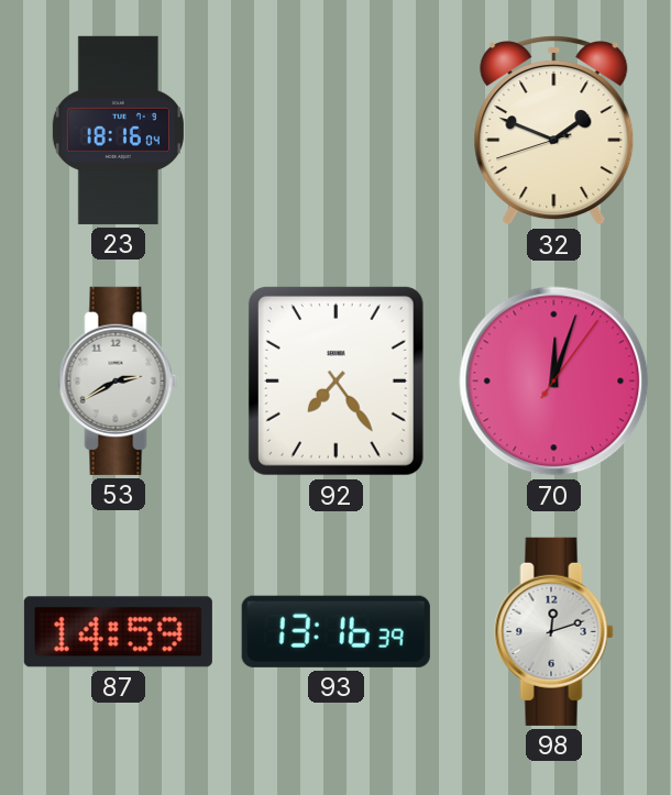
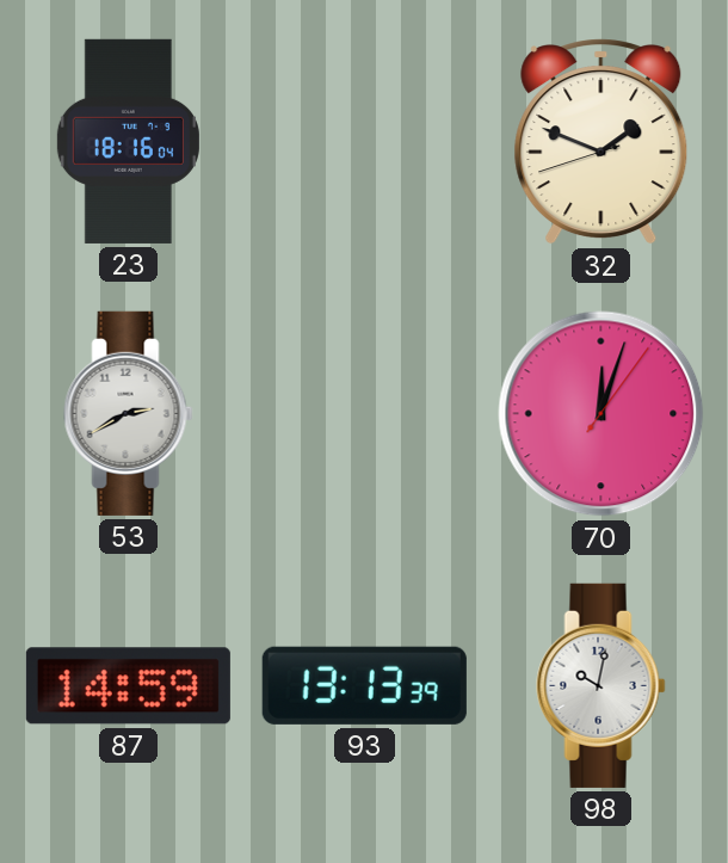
92: 7:24 -> none
93: 13:16 -> 13:13
98: 12:12 -> 10:02
